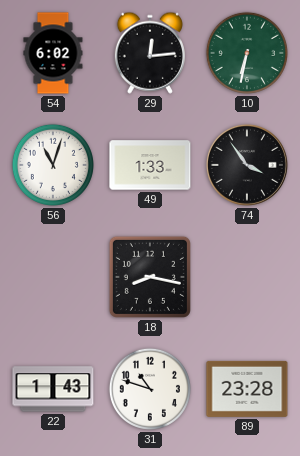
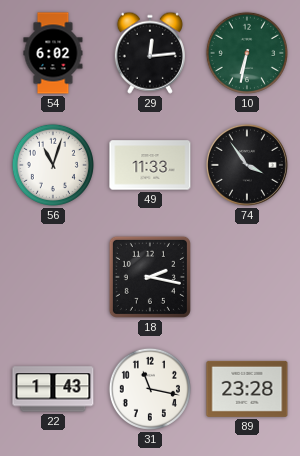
49: 1:33 -> 11:33
18: 8:17 -> 2:17
31: 10:48 -> 11:17
